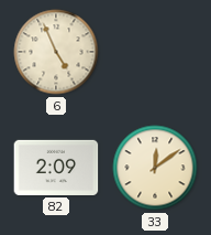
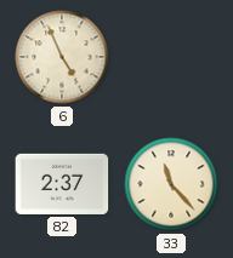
82: 2:09 -> 2:37
33: 12:09 -> 11:23
